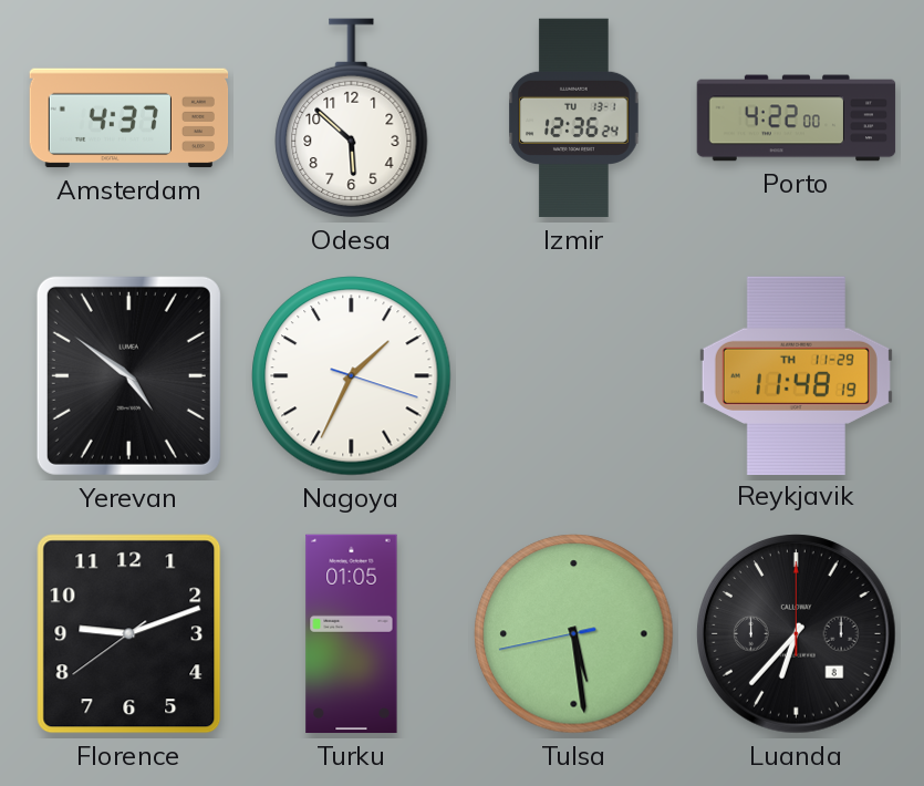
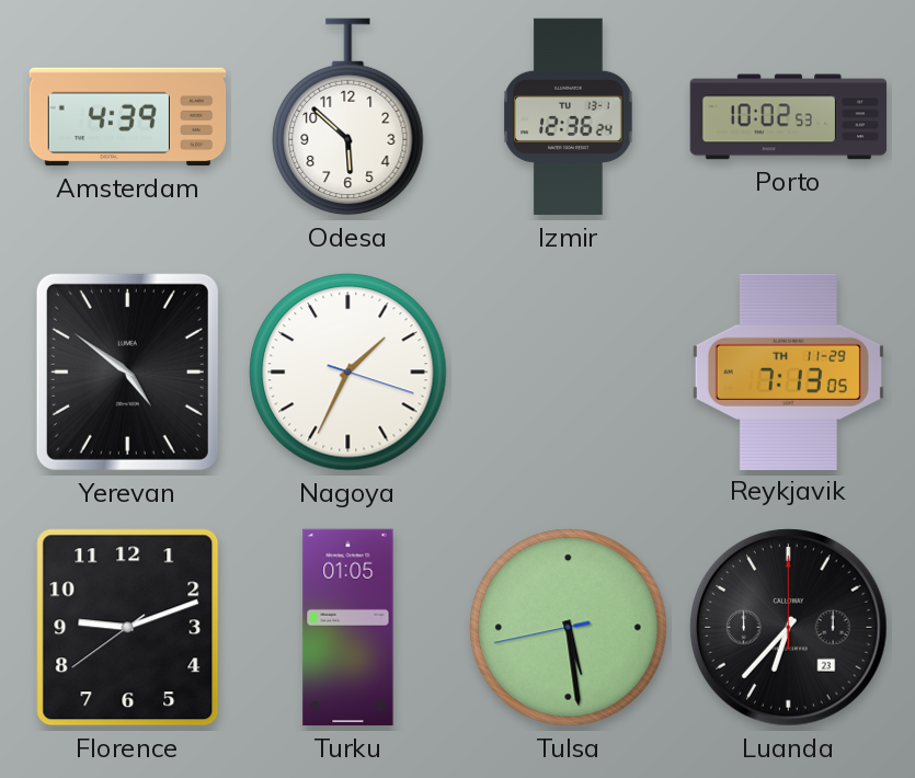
Amsterdam: 4:37 -> 4:39
Porto: 4:22 -> 10:02
Reykjavik: 11:48 -> 7:13
Luanda date: 8 -> 23
